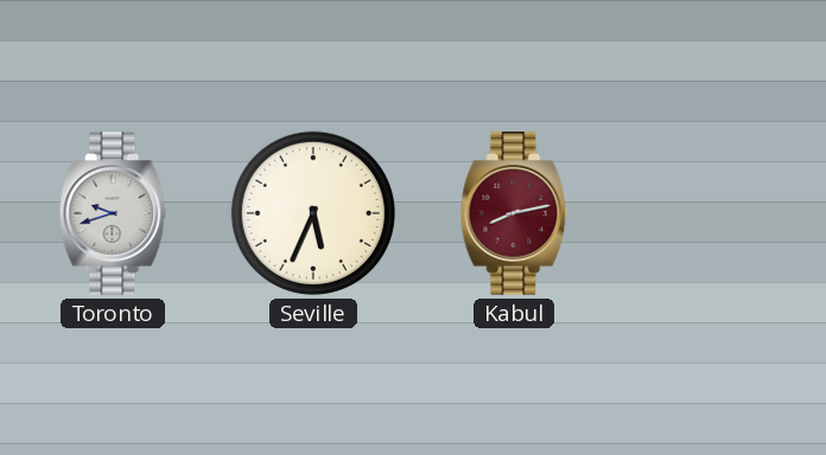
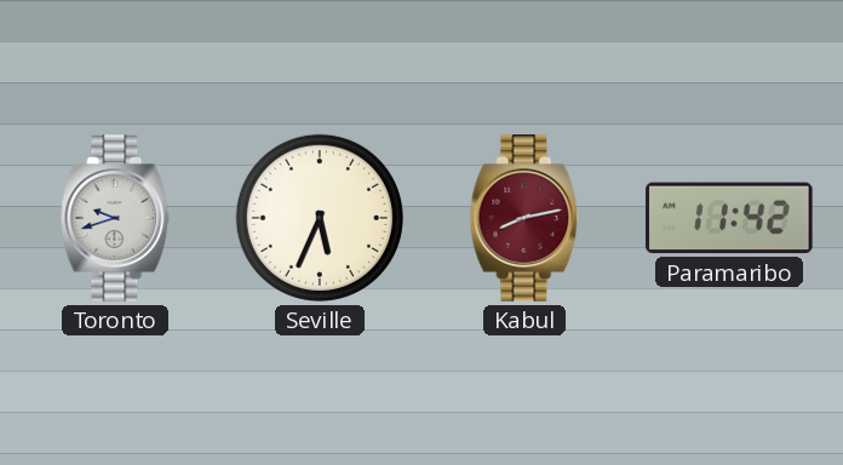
Paramaribo: none -> 11:42
